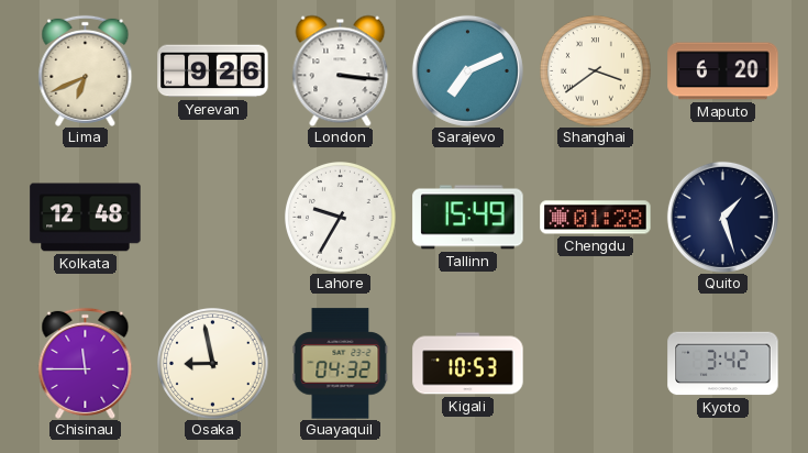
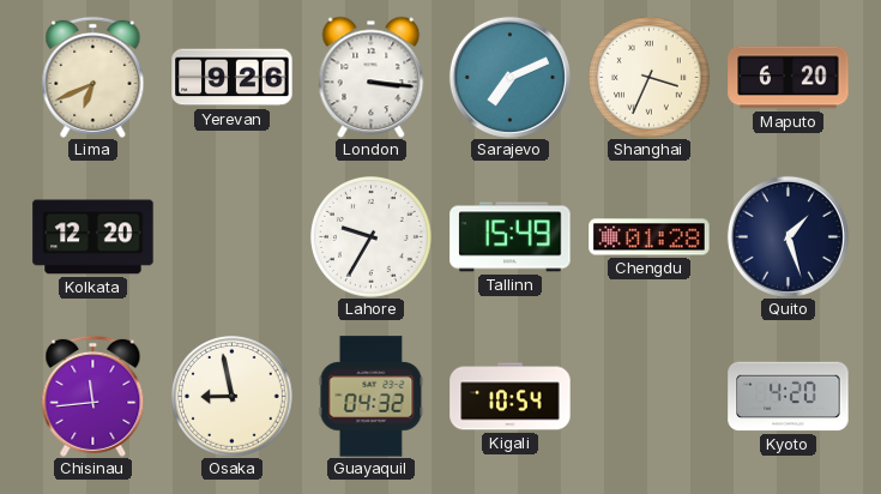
Shanghai: 3:39 -> 3:34
Kolkata: 12:48 -> 12:20
Chisinau: 11:45 -> 11:44
Kigali: 10:53 -> 10:54
Kyoto: 3:42 -> 4:20
